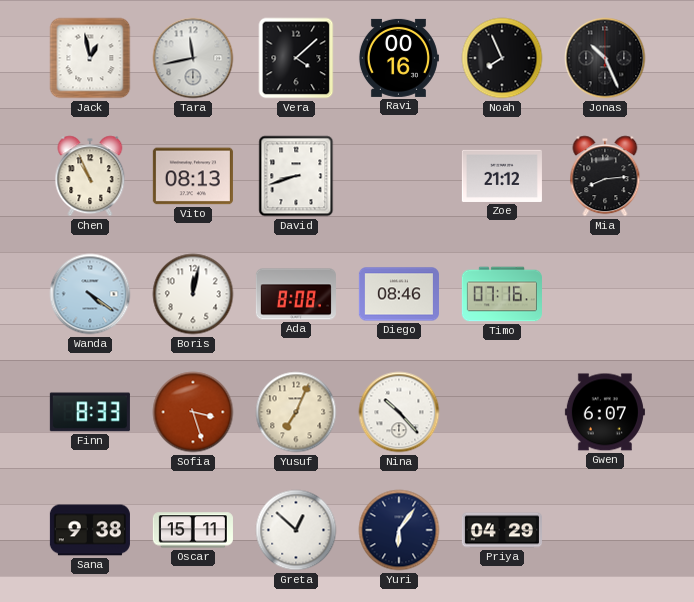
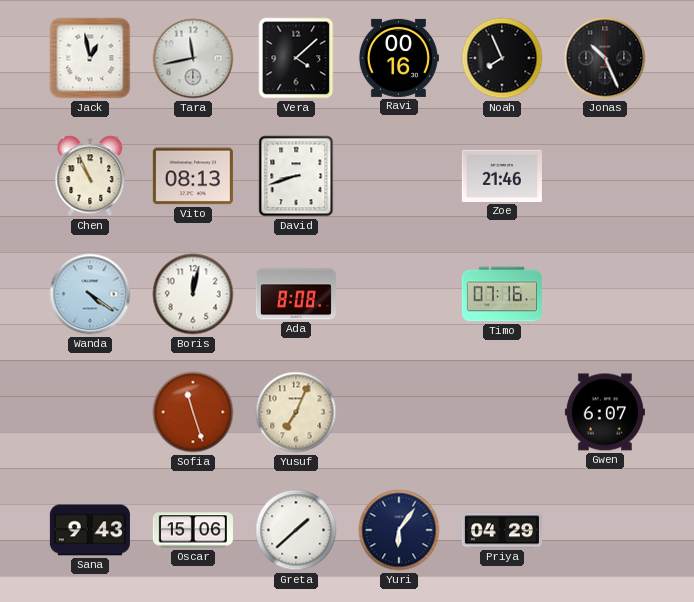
Zoe: 21:12 -> 21:46
Mia: 8:14 -> none
Diego: 08:46 -> none
Finn: 8:33 -> none
Sofia: 3:27 -> 11:27
Nina: 10:23 -> none
Sana: 9:38 -> 9:43
Oscar: 15:11 -> 15:06
Greta: 12:52 -> 1:38
